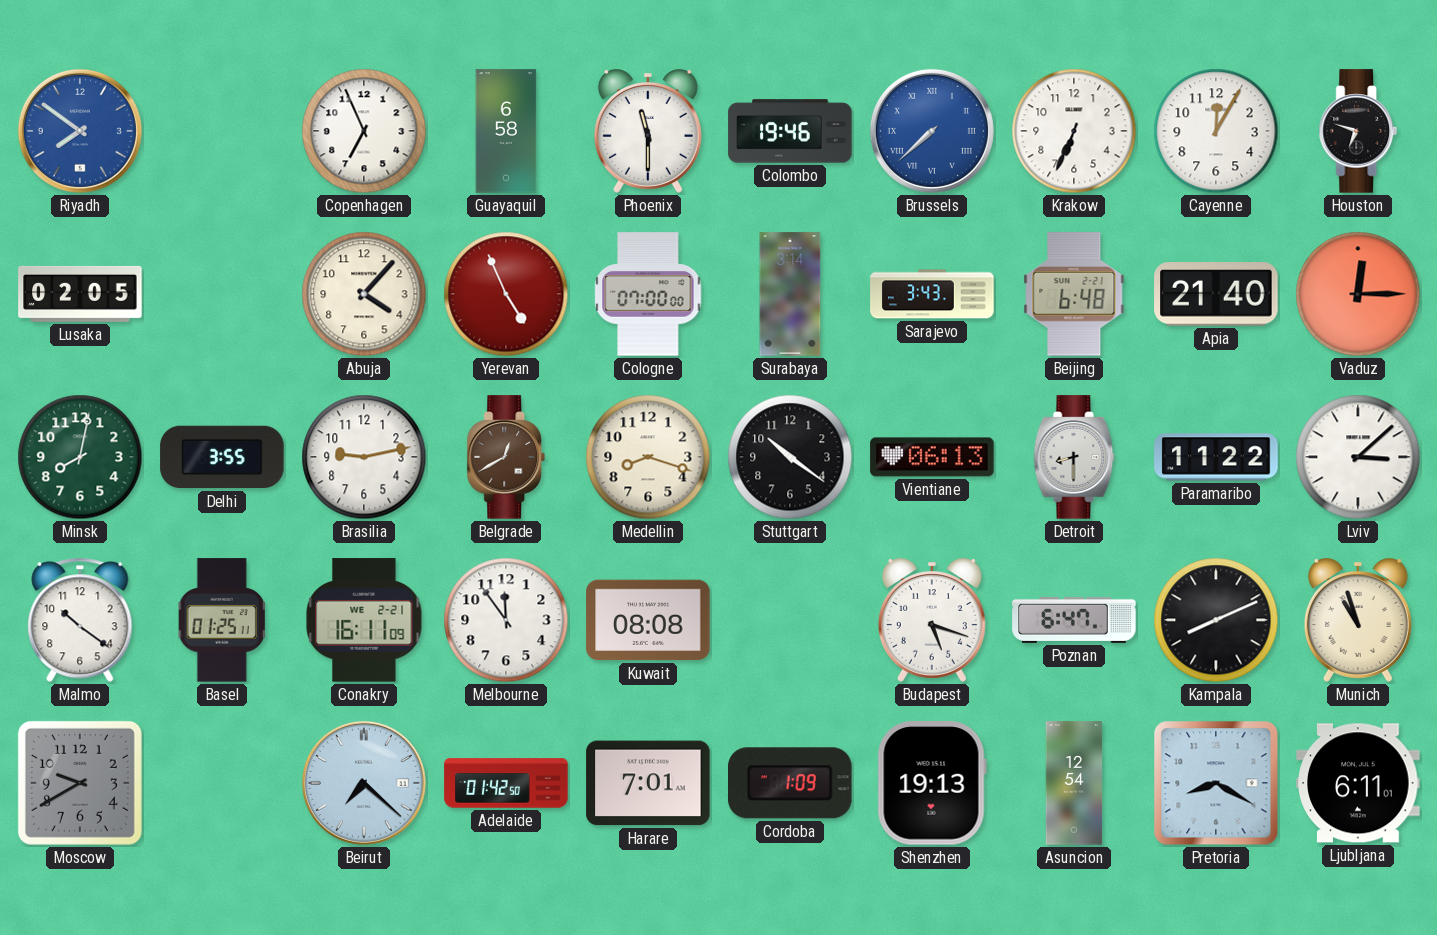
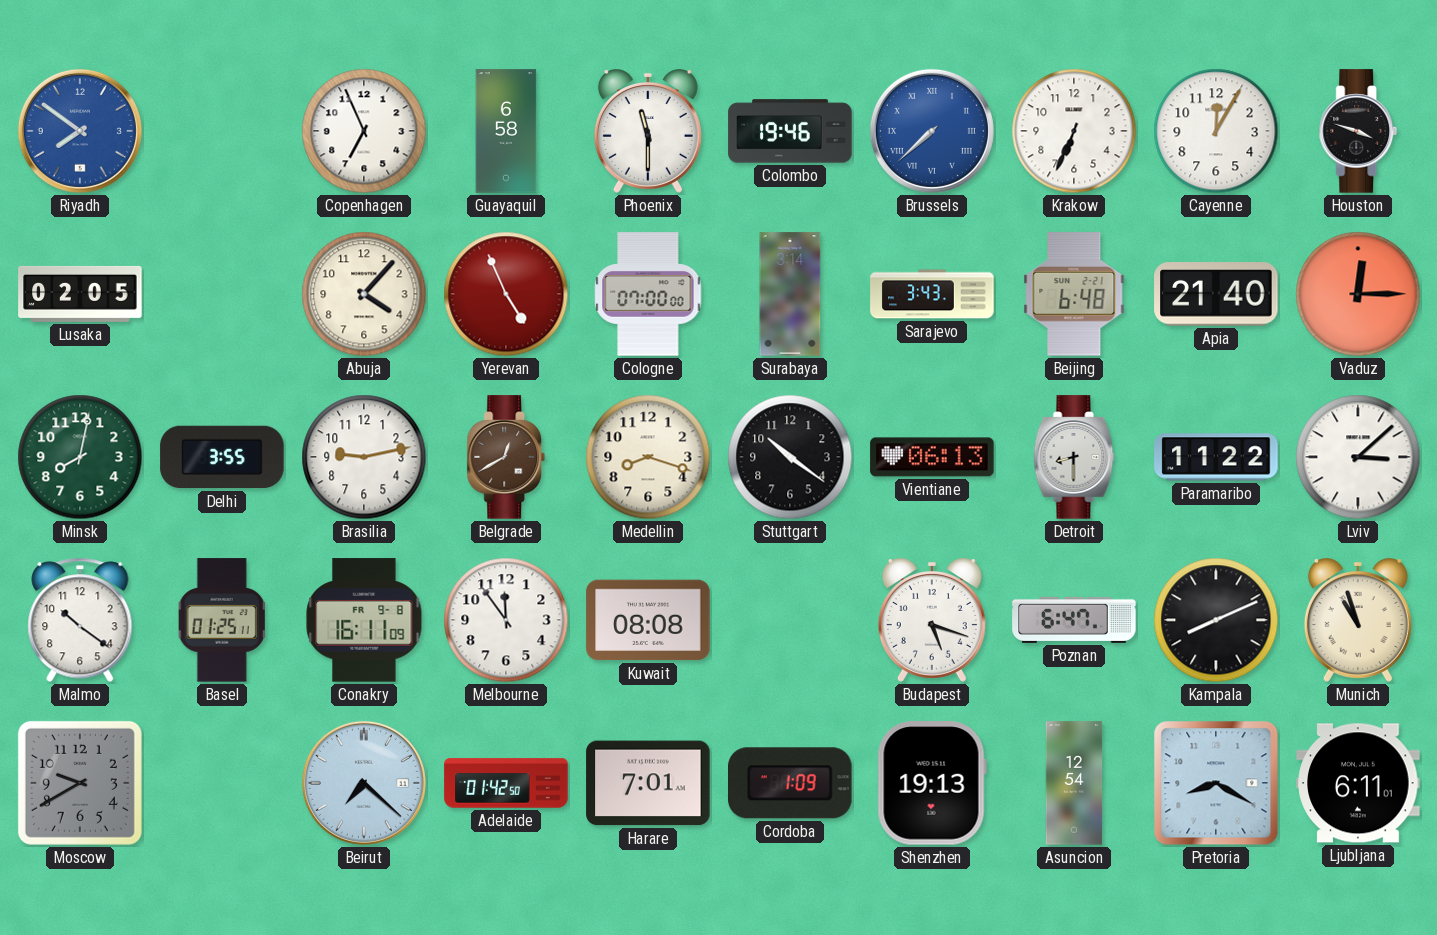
Houston: 6:48 -> 3:48
Conakry date: WE 2-21 -> FR 9-8
